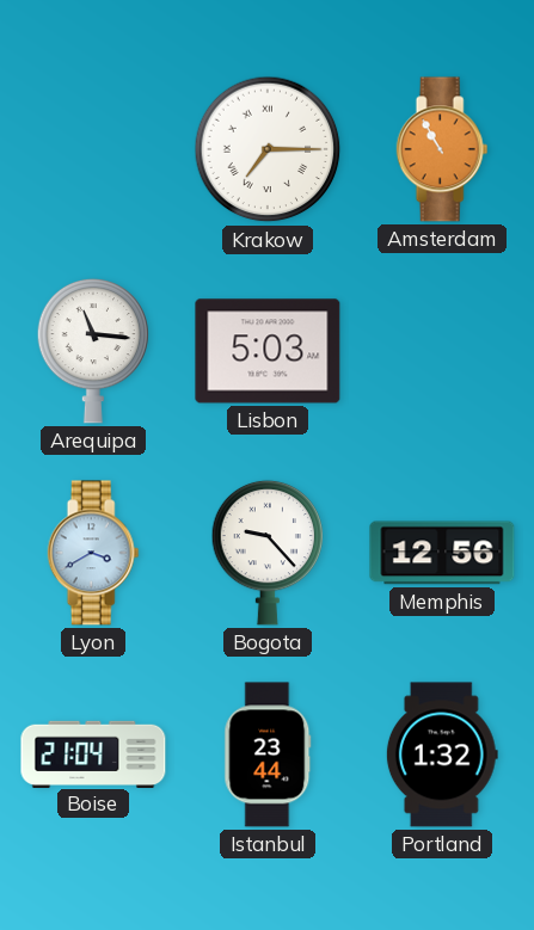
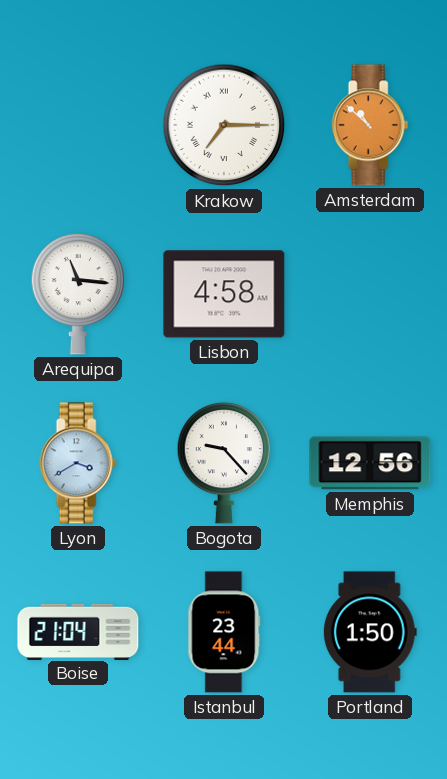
Amsterdam: 10:55 -> 10:52
Lisbon: 5:03 -> 4:58
Portland: 1:32 -> 1:50
